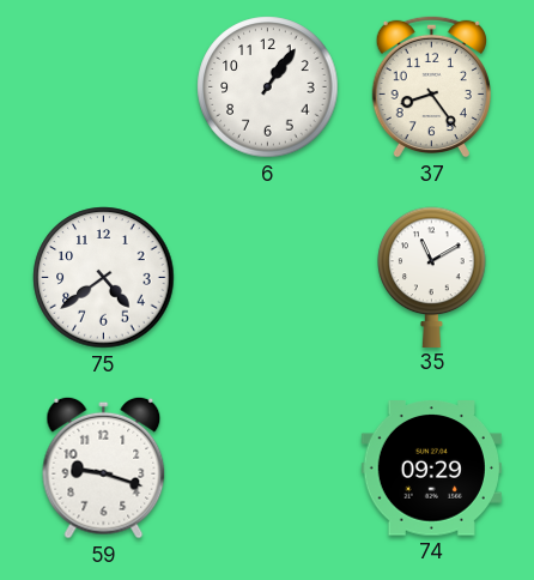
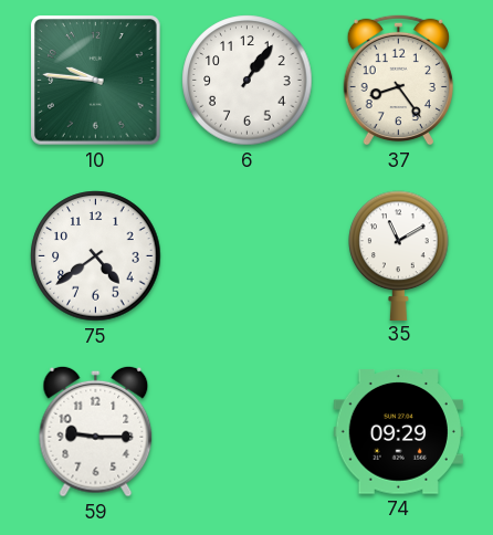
10: none -> 9:46
59: 9:18 -> 9:15
